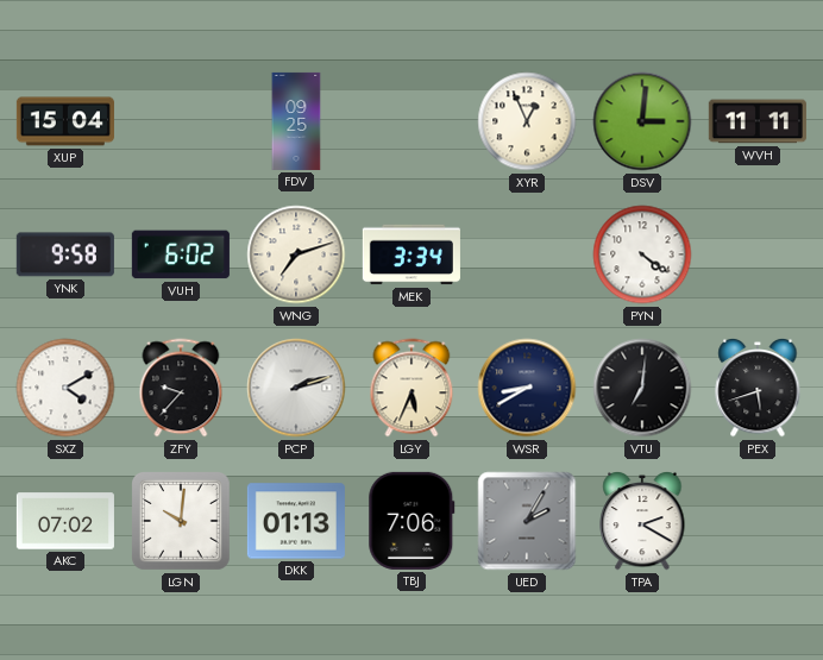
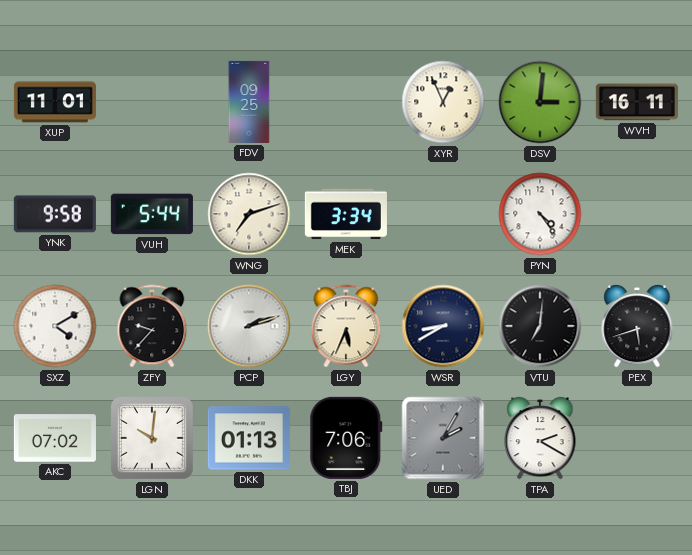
XUP: 15:04 -> 11:01
WVH: 11:11 -> 16:11
VUH: 6:02 -> 5:44
PYN: 4:21 -> 4:24
